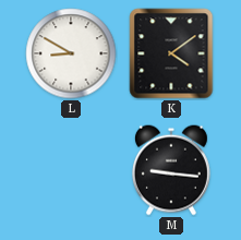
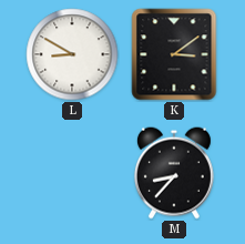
K: 4:09 -> 3:09
M: 9:16 -> 8:37
